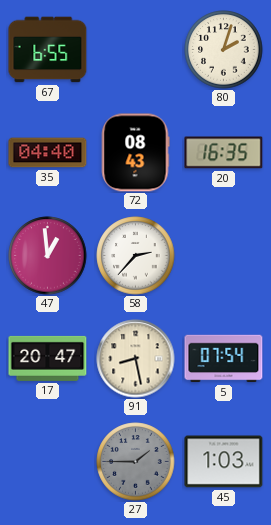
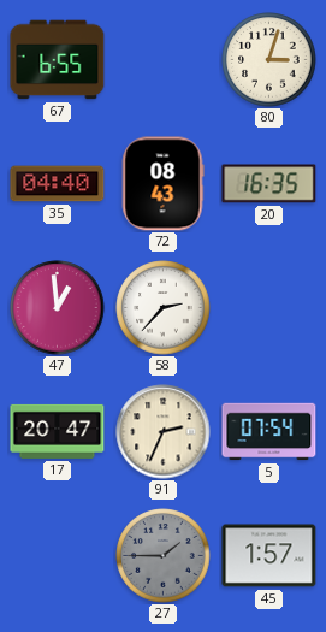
80: 2:03 -> 3:03
91: 8:28 -> 2:34
45: 1:03 -> 1:57
